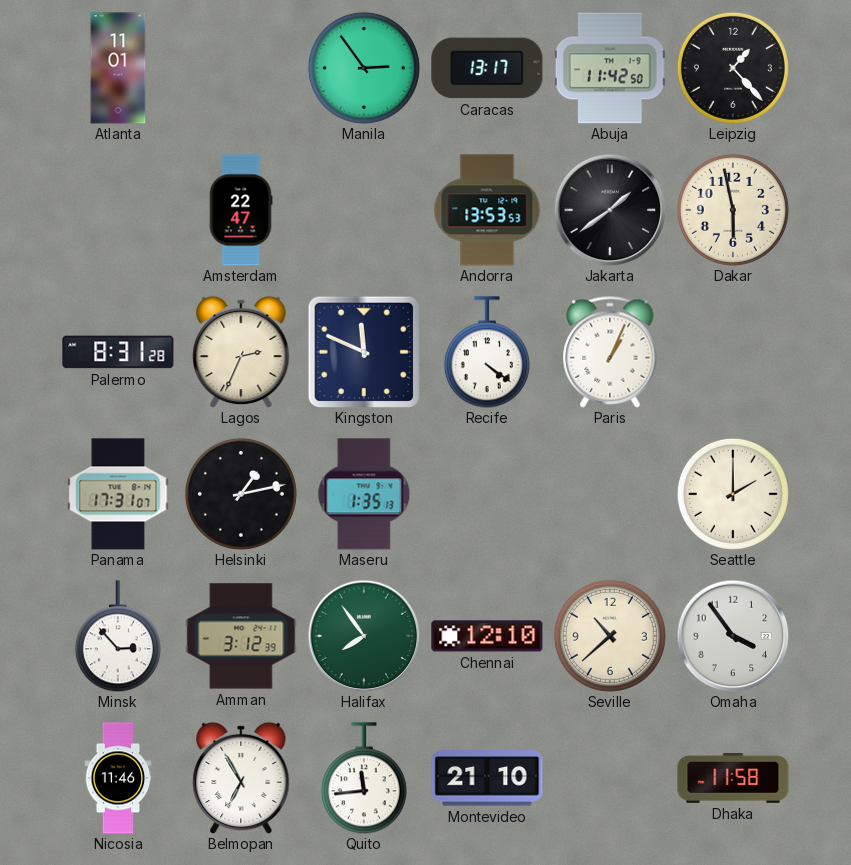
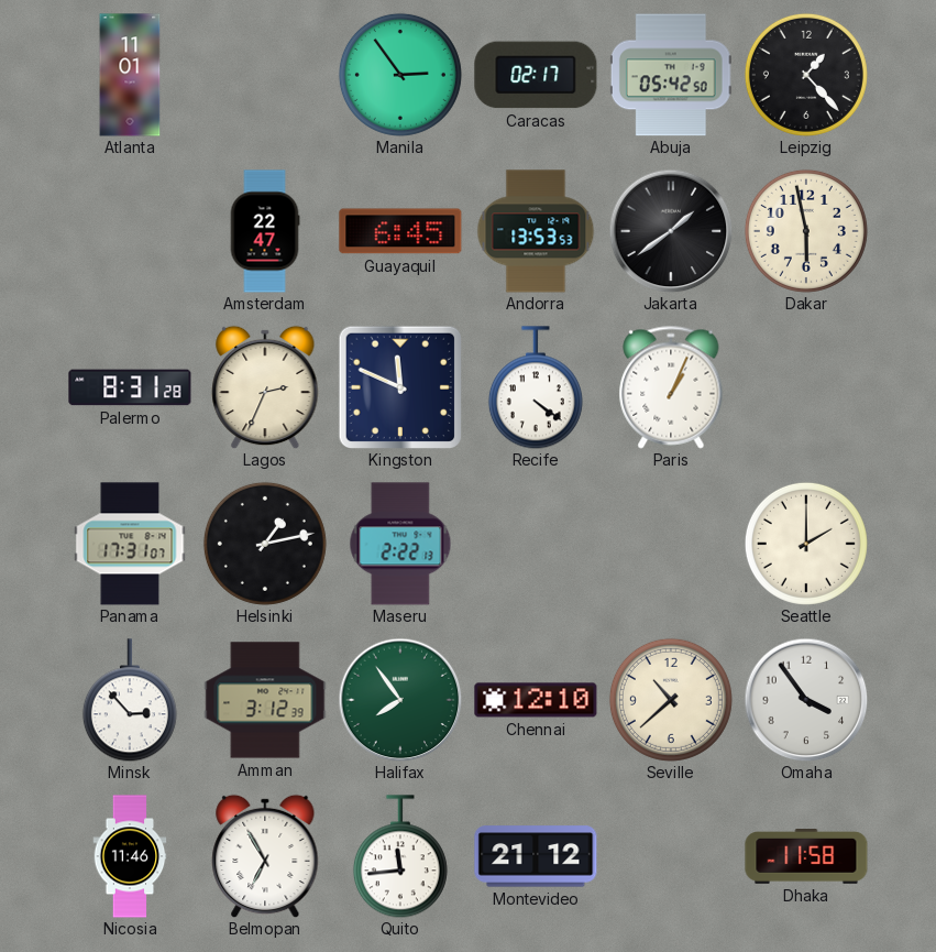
Caracas: 13:17 -> 02:17
Abuja: 11:42 -> 05:42
Guayaquil: none -> 6:45
Maseru: 1:35 -> 2:22
Montevideo: 21:10 -> 21:12
